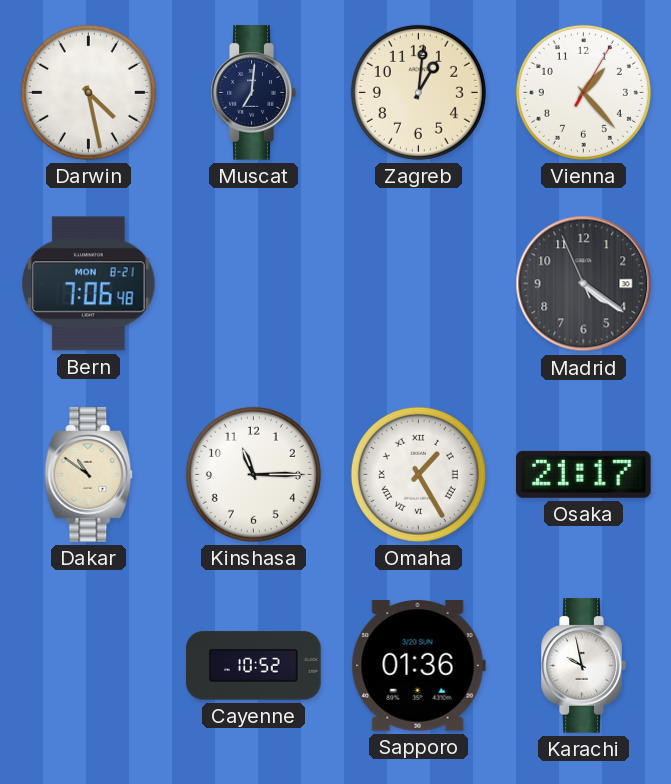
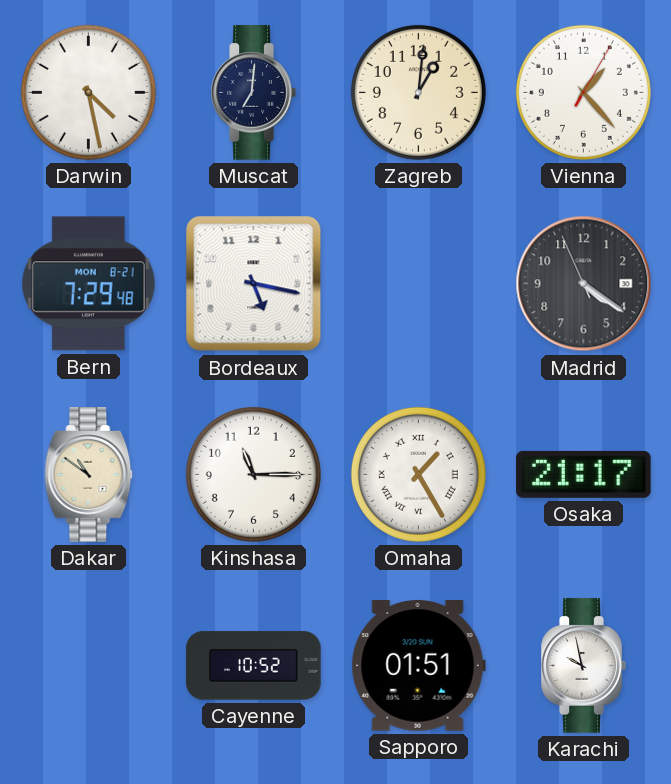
Bern: 7:06 -> 7:29
Bordeaux: none -> 5:17
Sapporo: 01:36 -> 01:51
